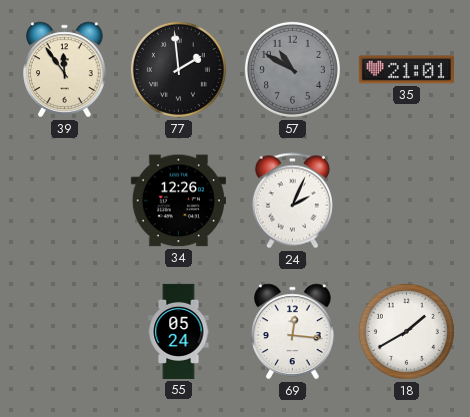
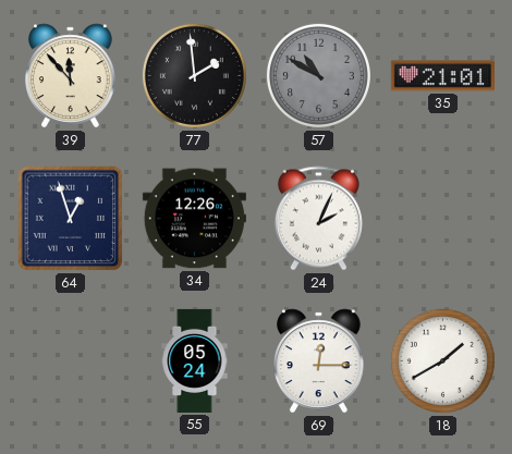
39: 11:54 -> 11:53
64: none -> 12:57
69: 12:16 -> 12:15
